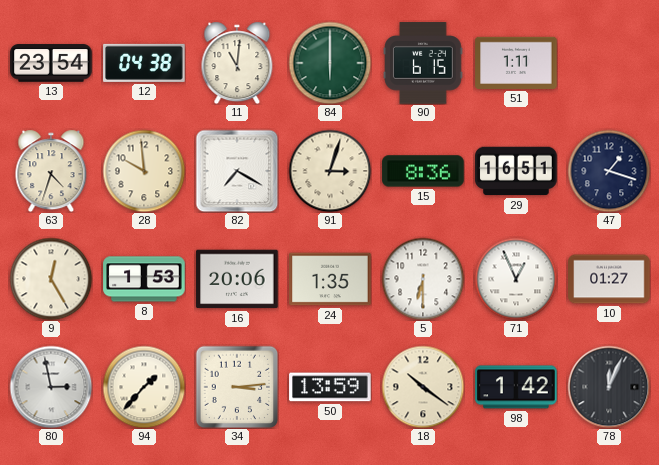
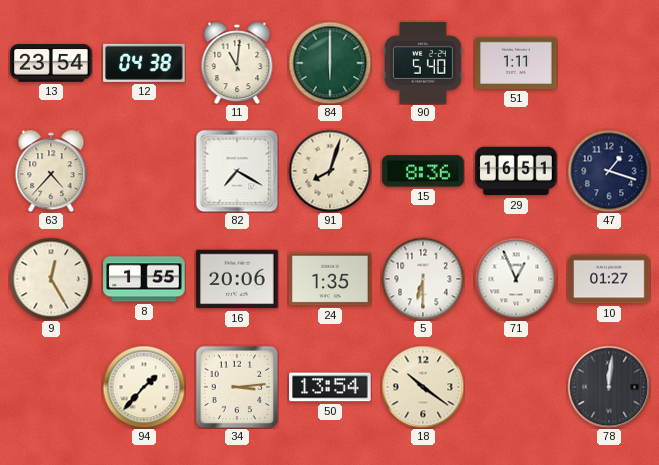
90: 6:15 -> 5:40
63: 4:33 -> 4:37
28: 9:59 -> none
91: 3:03 -> 8:03
8: 1:53 -> 1:55
80: 2:58 -> none
50: 13:59 -> 13:54
98: 1:42 -> none
78: 12:04 -> 12:01
